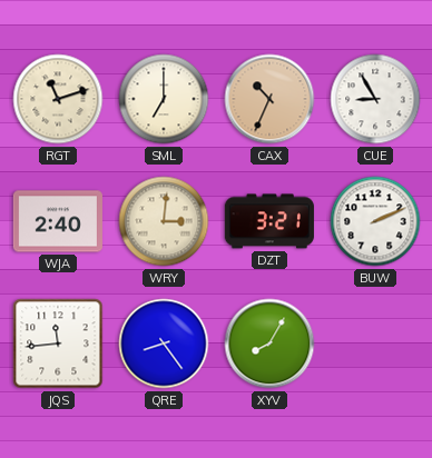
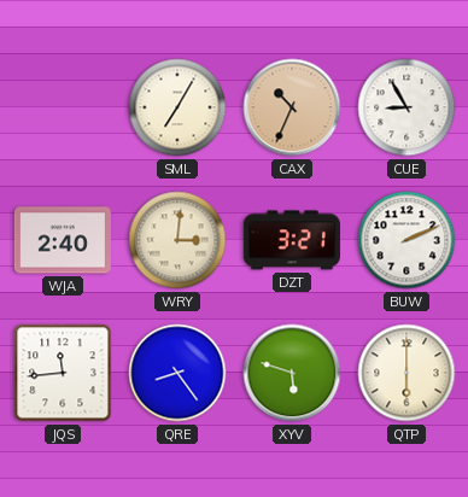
RGT: 11:12 -> none
SML: 7:00 -> 7:05
XYV: 8:05 -> 5:48
QTP: none -> 6:00
